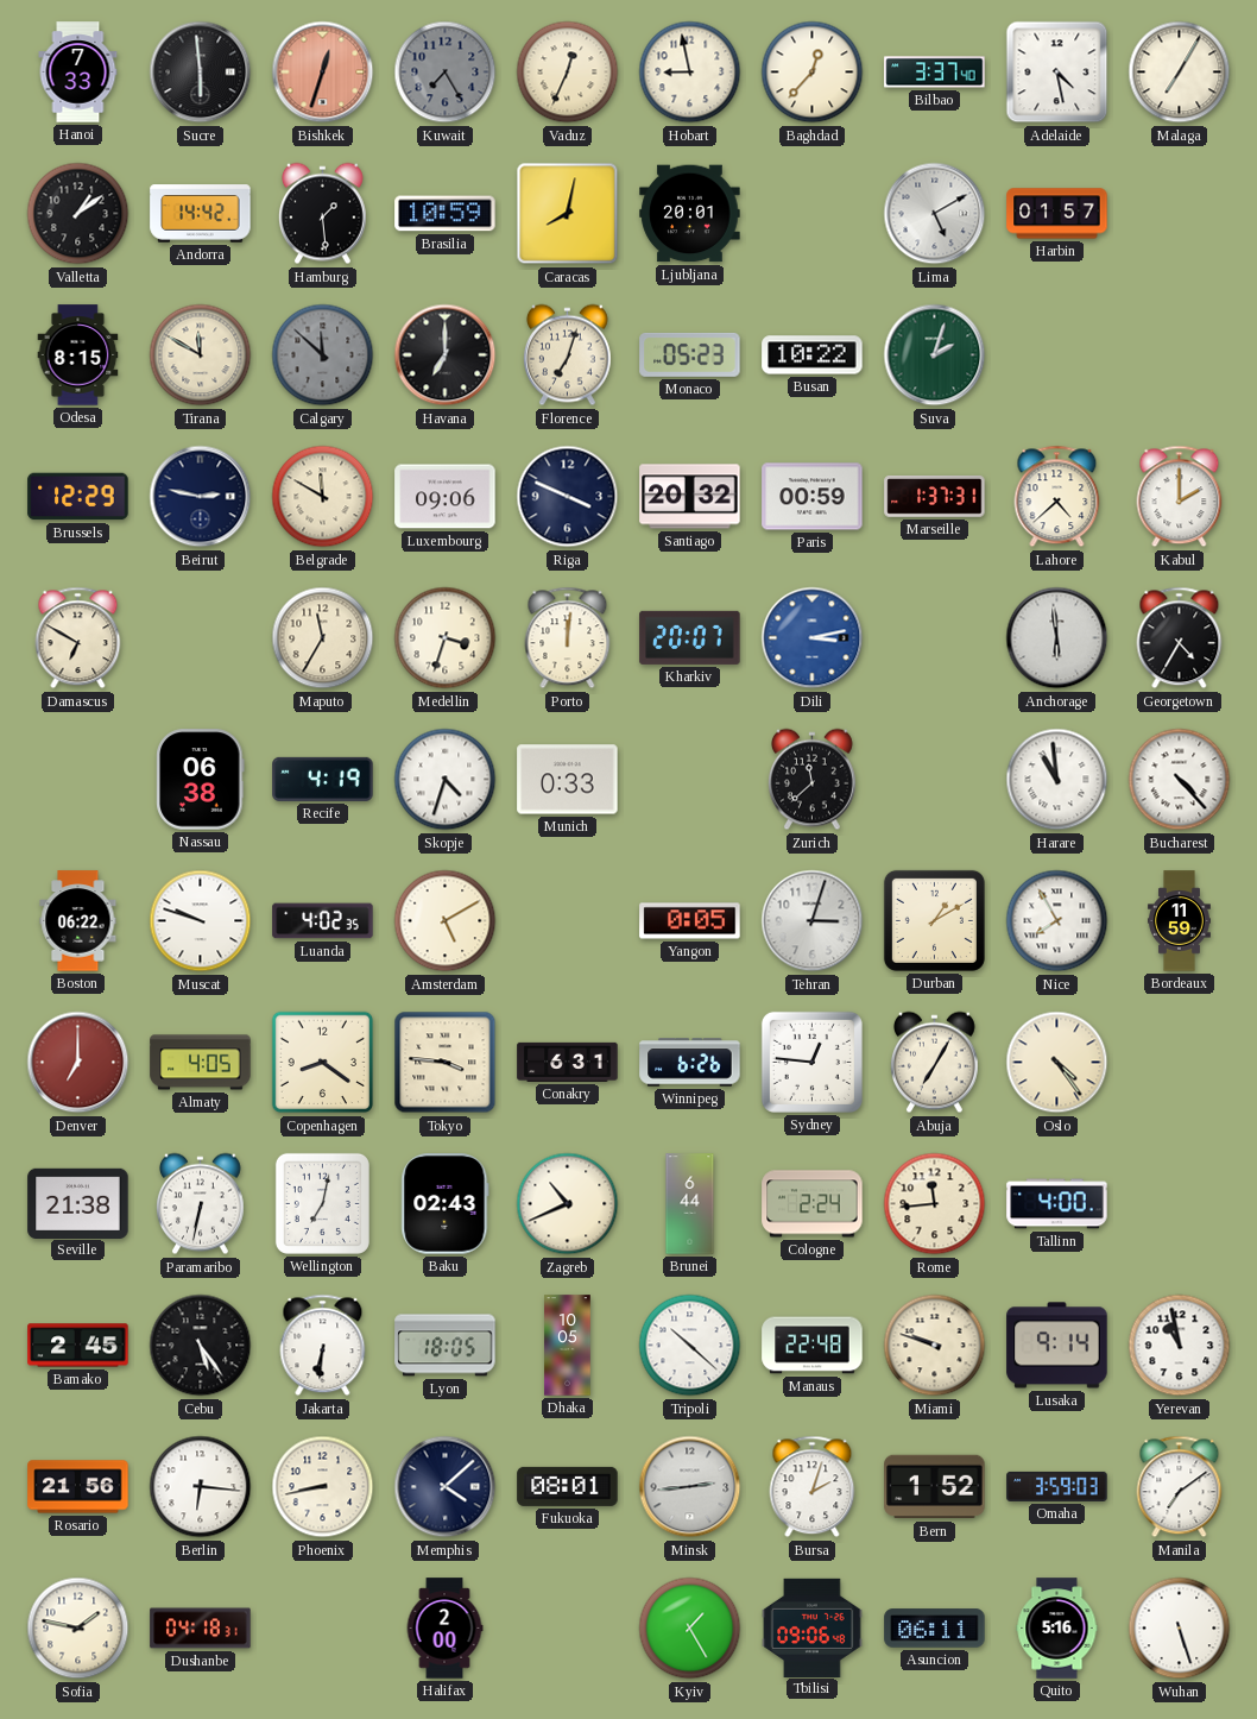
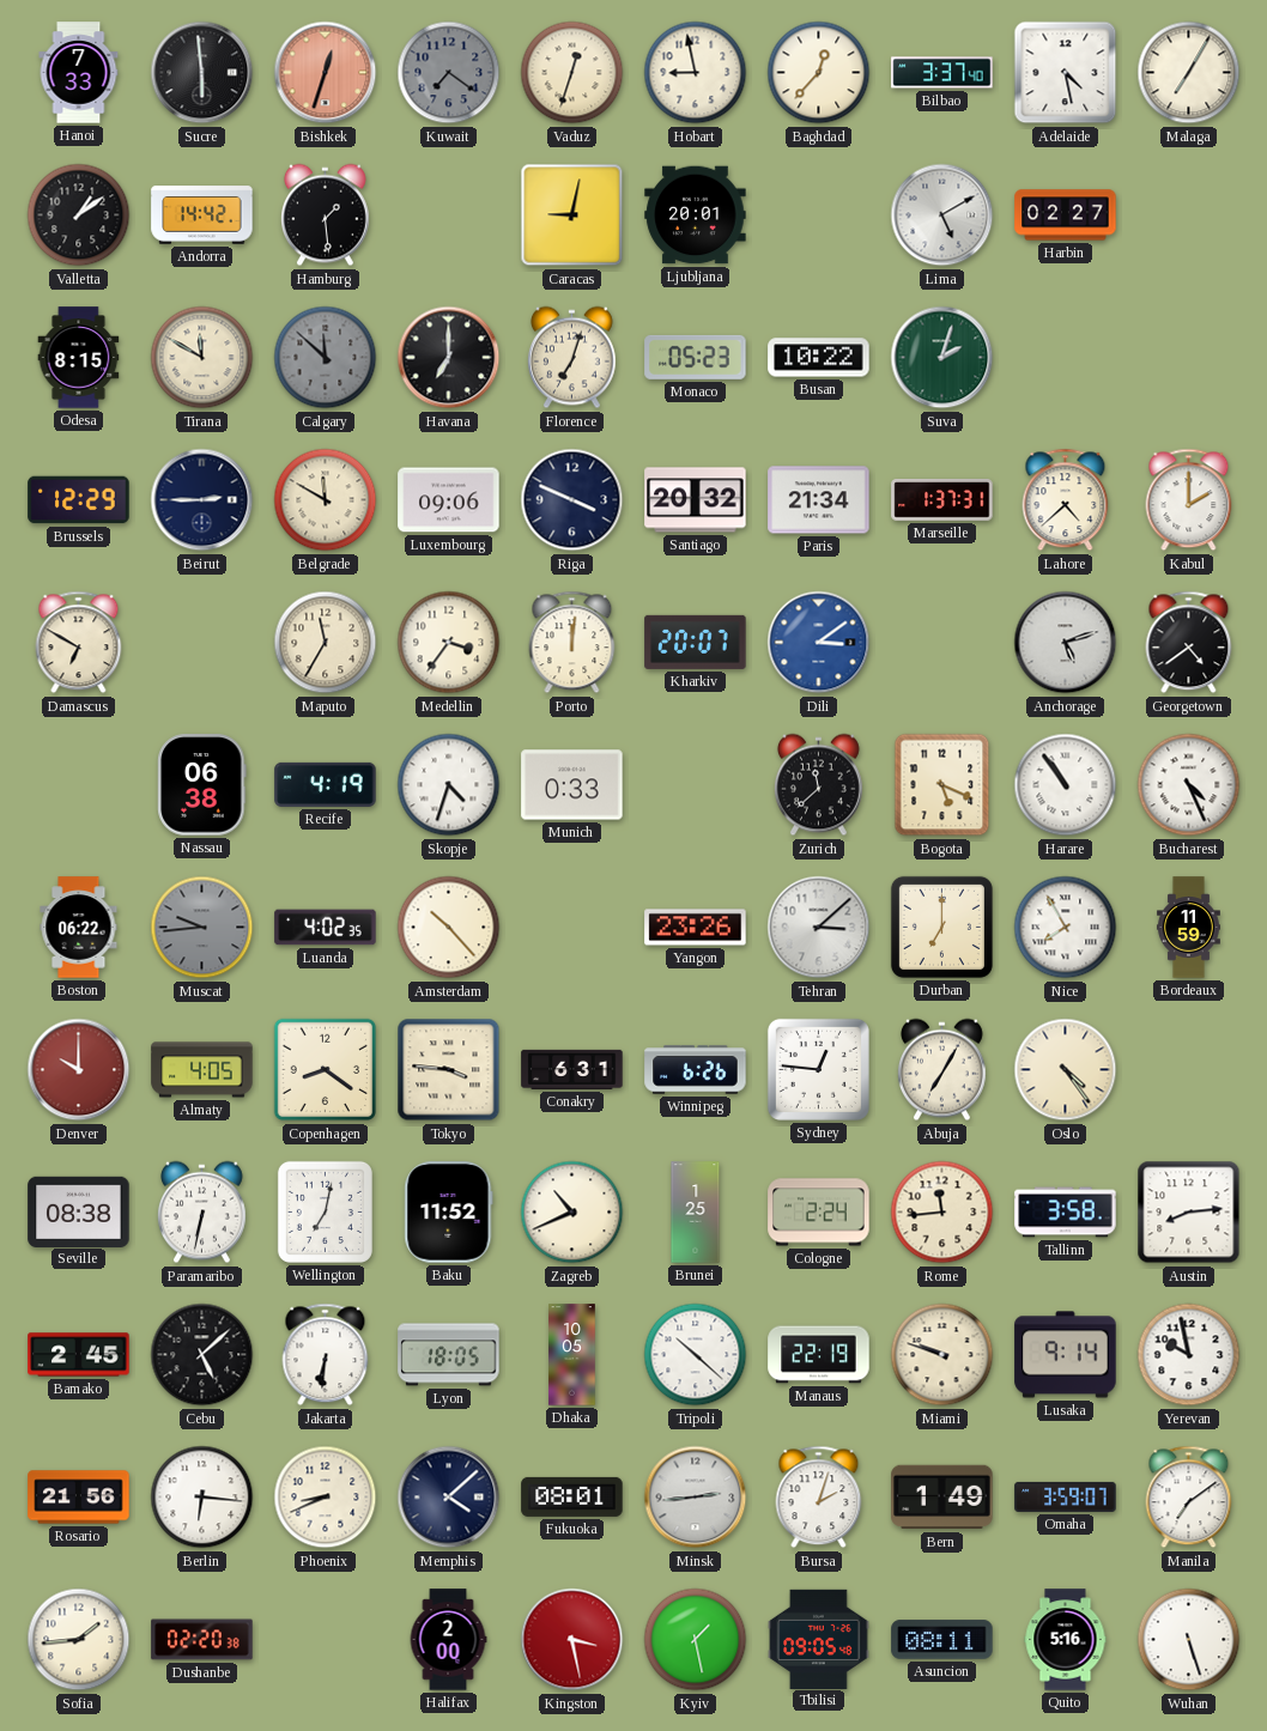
Kuwait: 7:25 -> 7:21
Vaduz: 12:34 -> 12:33
Brasilia: 10:59 -> none
Caracas: 8:02 -> 9:02
Harbin: 01:57 -> 02:27
Beirut: 2:47 -> 2:45
Paris: 00:59 -> 21:34
Medellin: 3:33 -> 3:36
Dili: 3:13 -> 3:09
Anchorage: 5:59 -> 5:12
Georgetown: 4:35 -> 4:39
Bogota: none -> 5:19
Harare: 10:59 -> 10:54
Bucharest: 4:23 -> 4:26
Muscat: 9:48 -> 9:44
Muscat dial: white -> grey
Amsterdam: 5:10 -> 10:23
Yangon: 0:05 -> 23:26
Tehran: 3:03 -> 3:08
Durban: 1:10 -> 7:00
Denver: 7:00 -> 10:00
Seville: 21:38 -> 08:38
Baku: 02:43 -> 11:52
Brunei: 6:44 -> 1:25
Tallinn: 4:00 -> 3:58
Austin: none -> 8:14
Cebu: 5:24 -> 5:08
Manaus: 22:48 -> 22:19
Yerevan: 10:58 -> 9:58
Phoenix: 8:43 -> 8:41
Bern: 1:52 -> 1:49
Omaha: 3:59:03 -> 3:59:07
Sofia: 1:47 -> 1:44
Dushanbe: 04:18 -> 02:20
Kingston: none -> 3:28
Kyiv: 1:25 -> 1:28
Tbilisi: 09:06 -> 09:05
Asuncion: 06:11 -> 08:11
